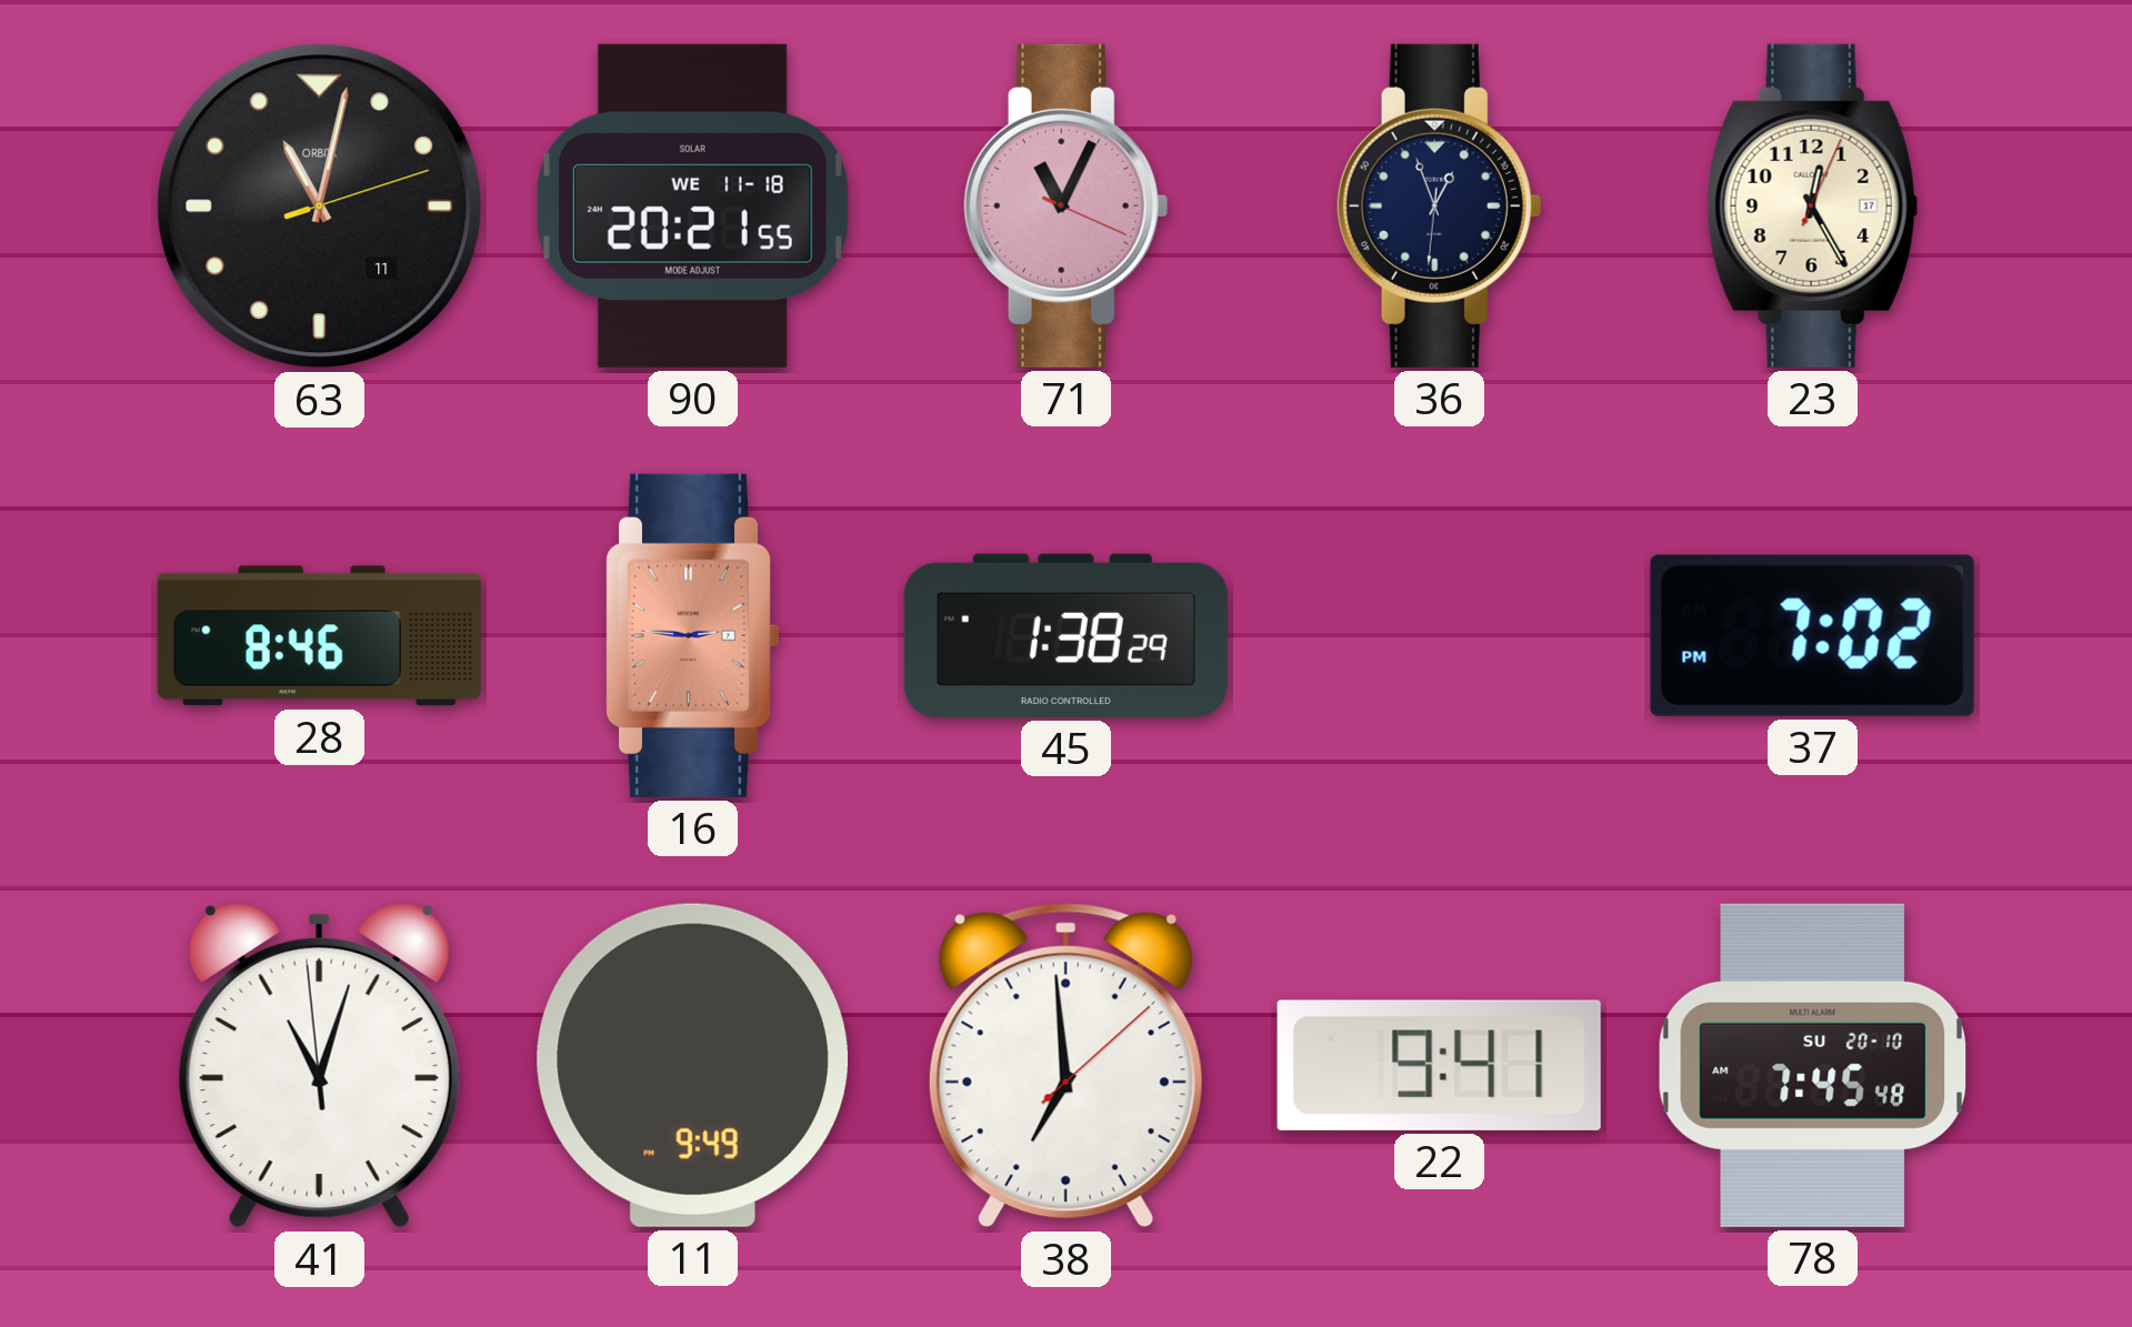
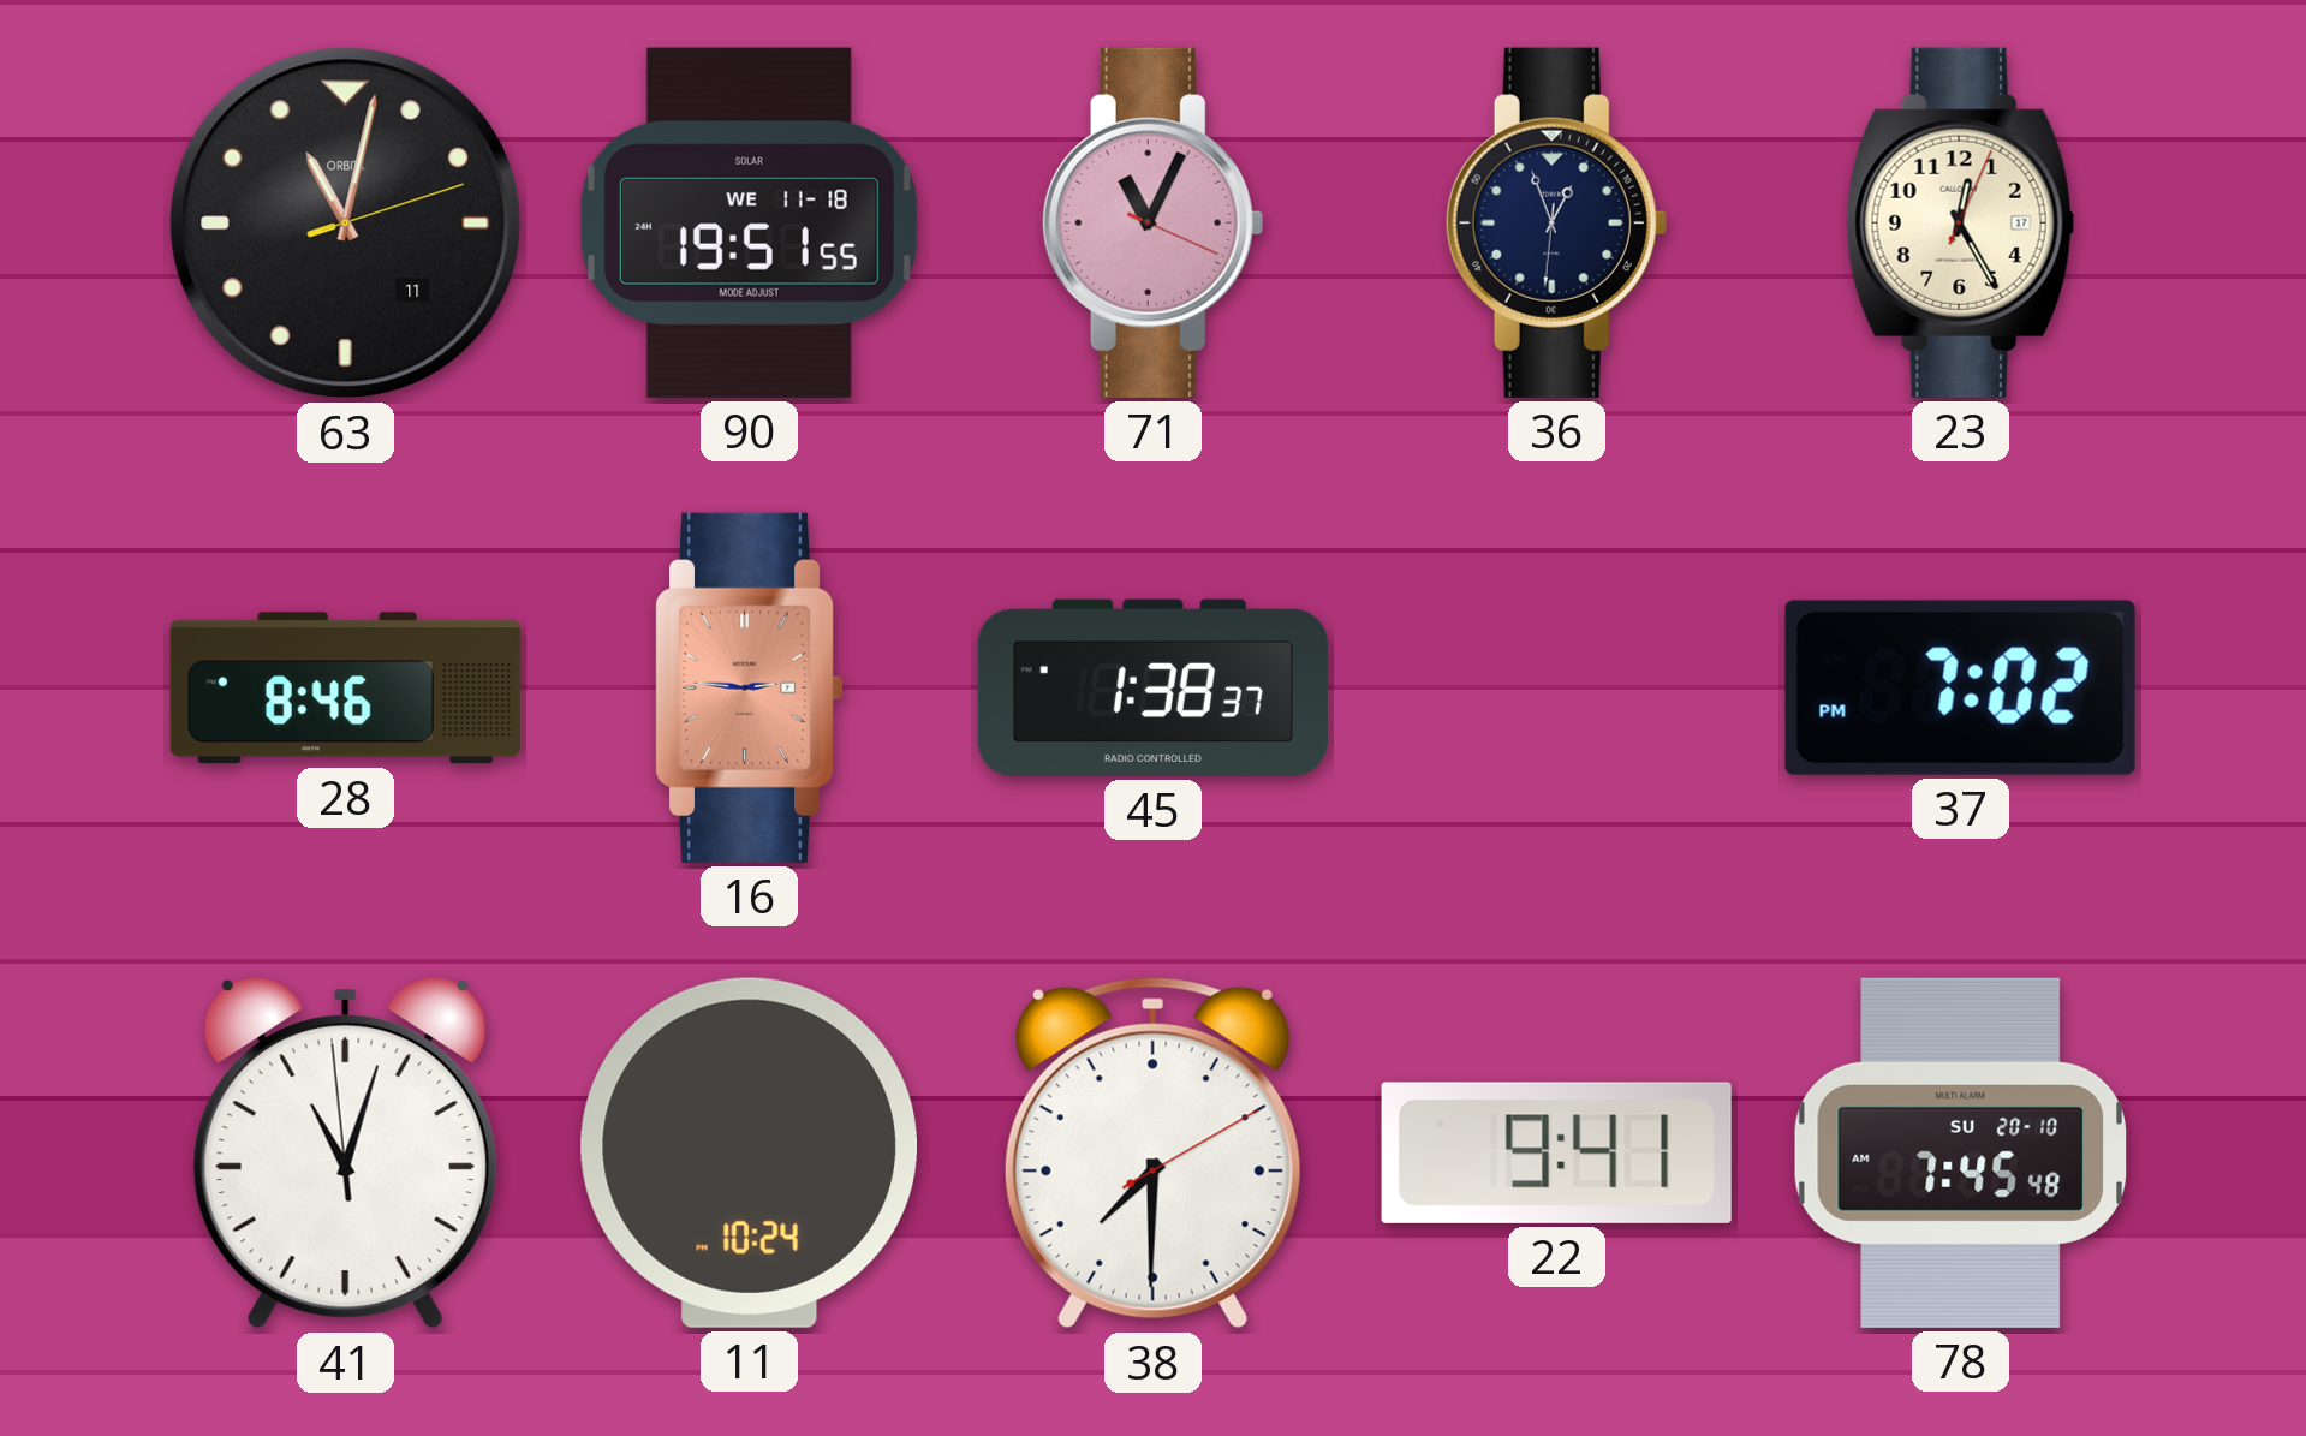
90: 20:21 -> 19:51
45: 1:38:29 -> 1:38:37
11: 9:49 -> 10:24
38: 6:59 -> 7:30
